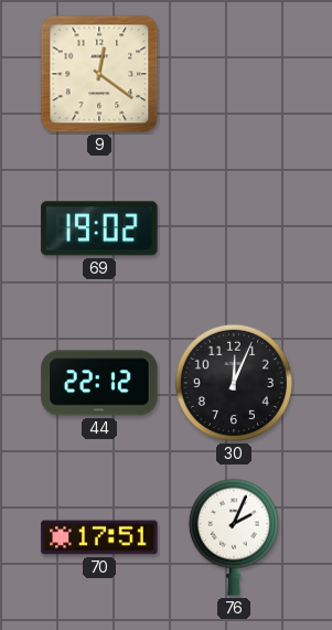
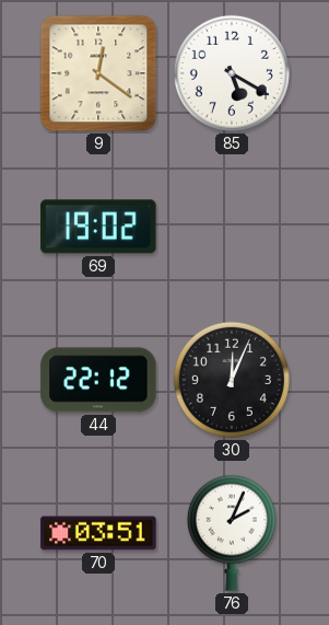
85: none -> 5:20
70: 17:51 -> 03:51
